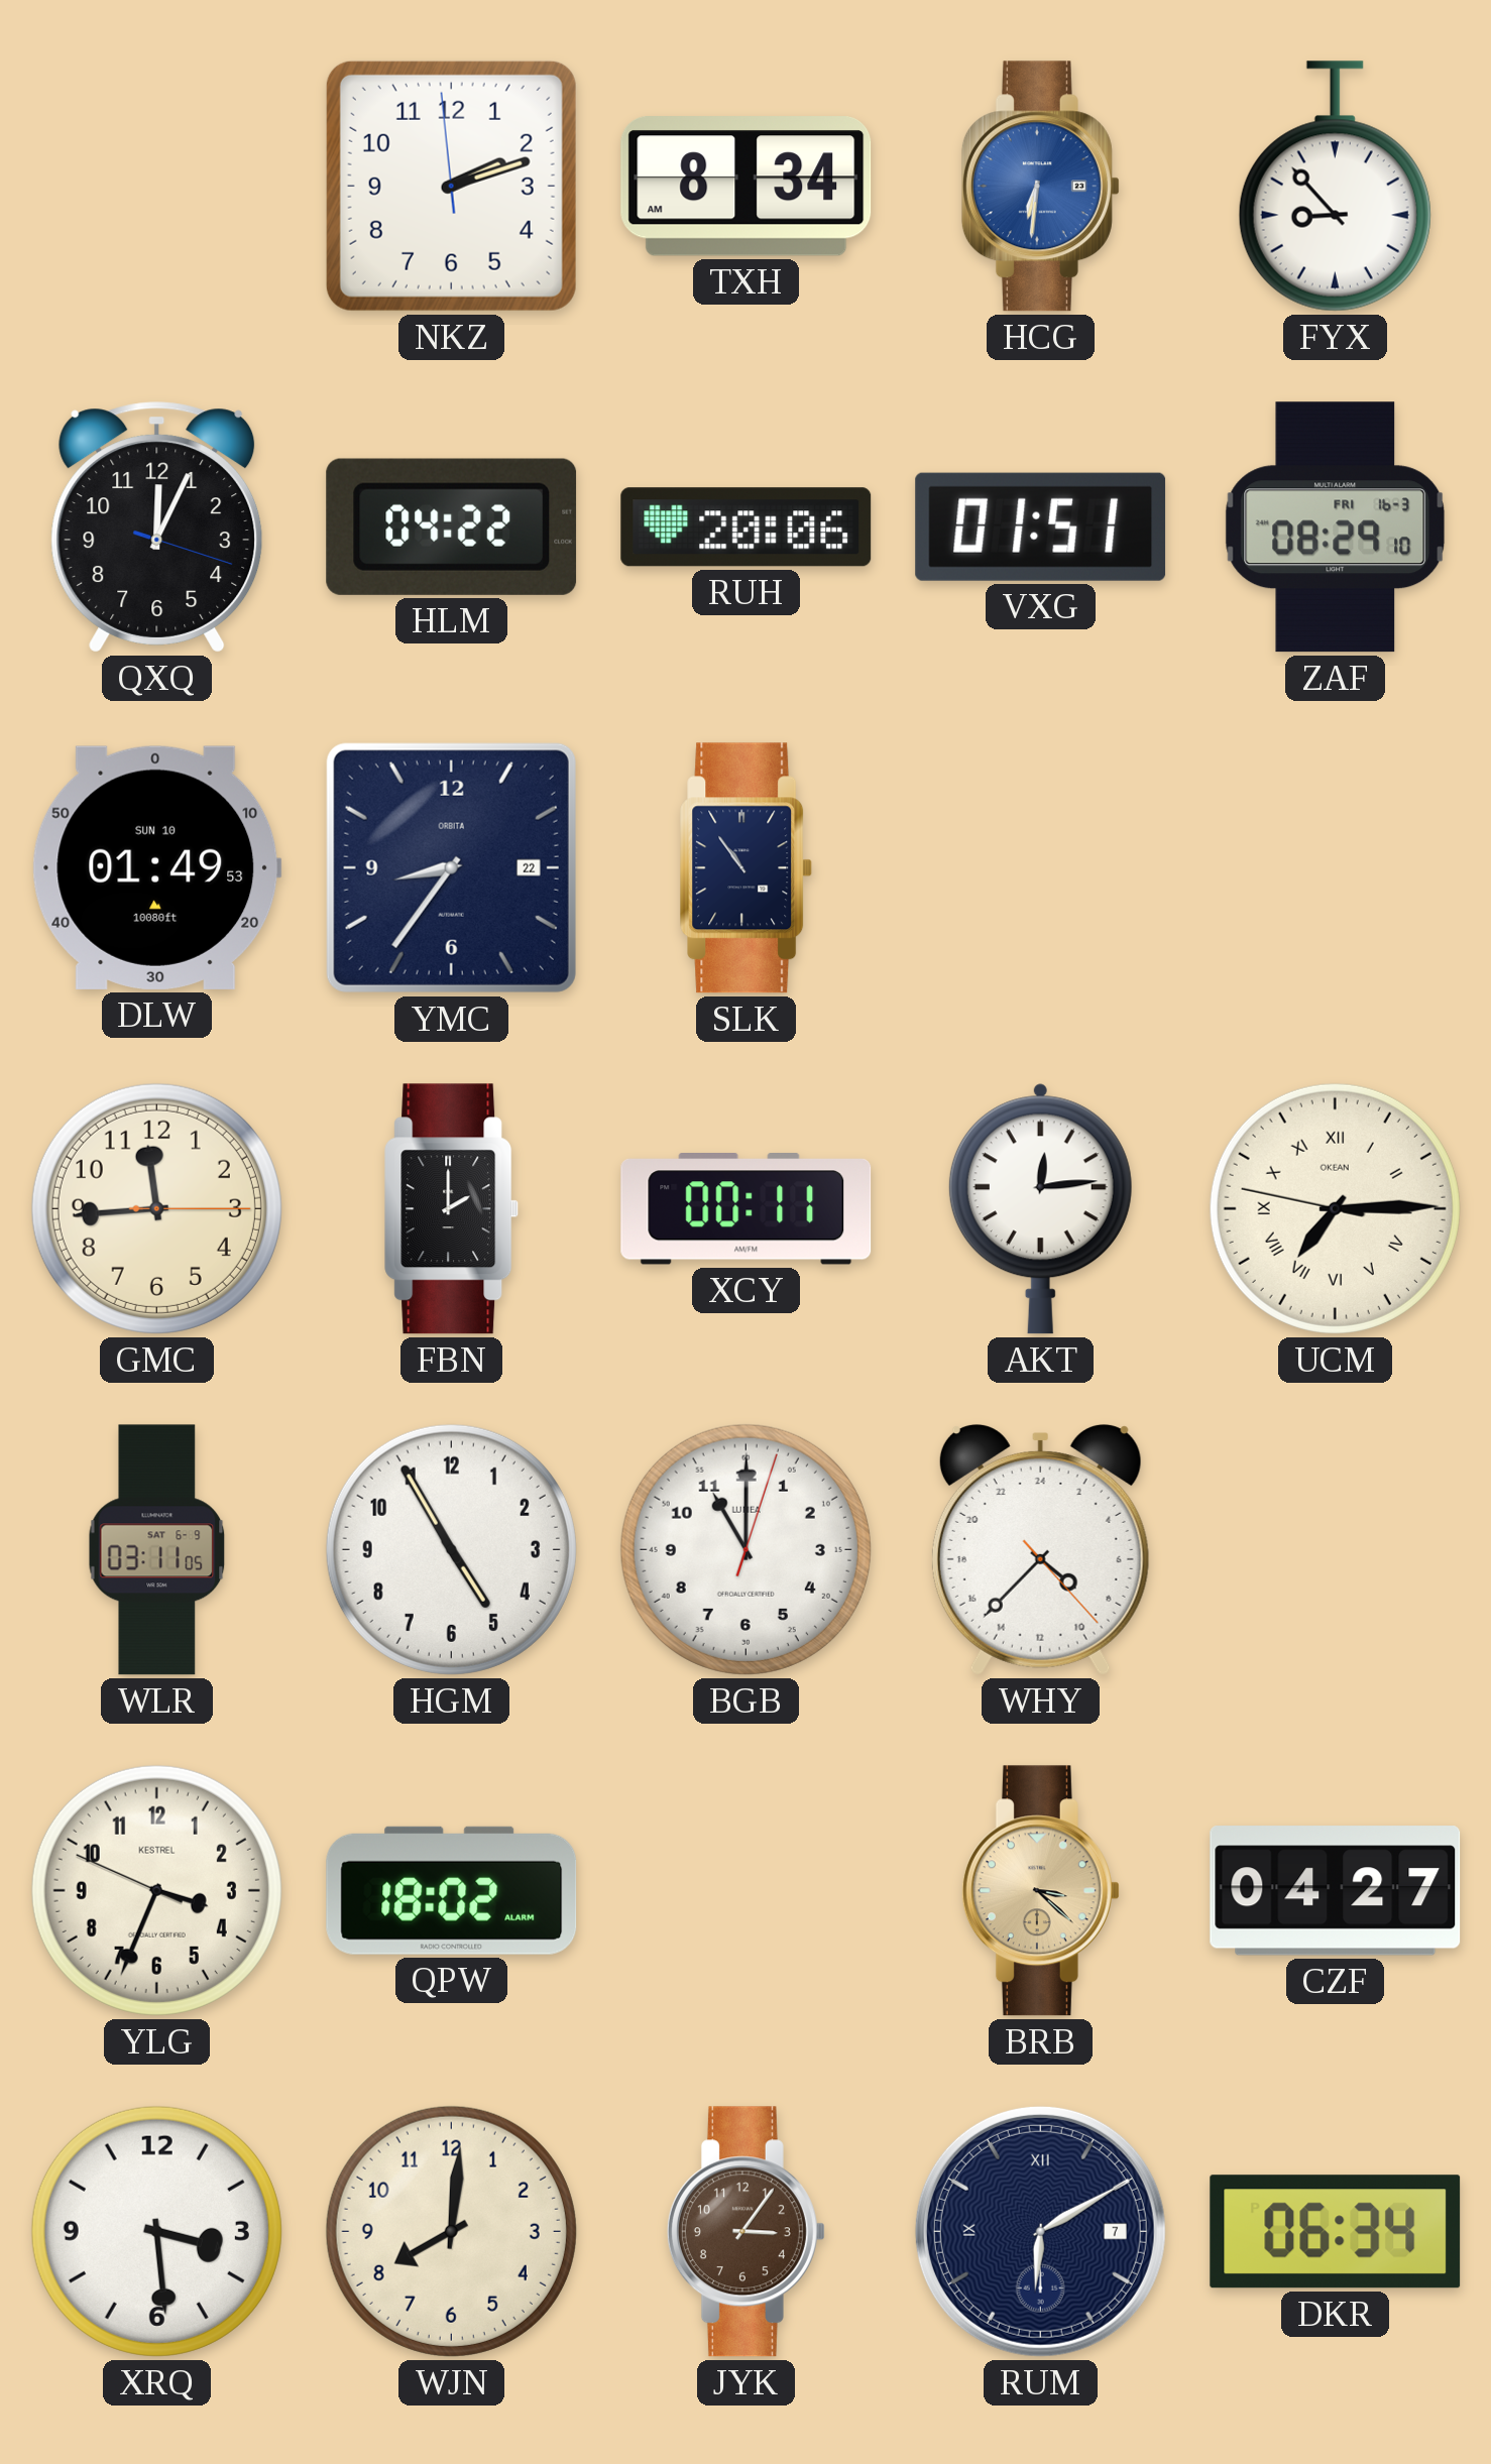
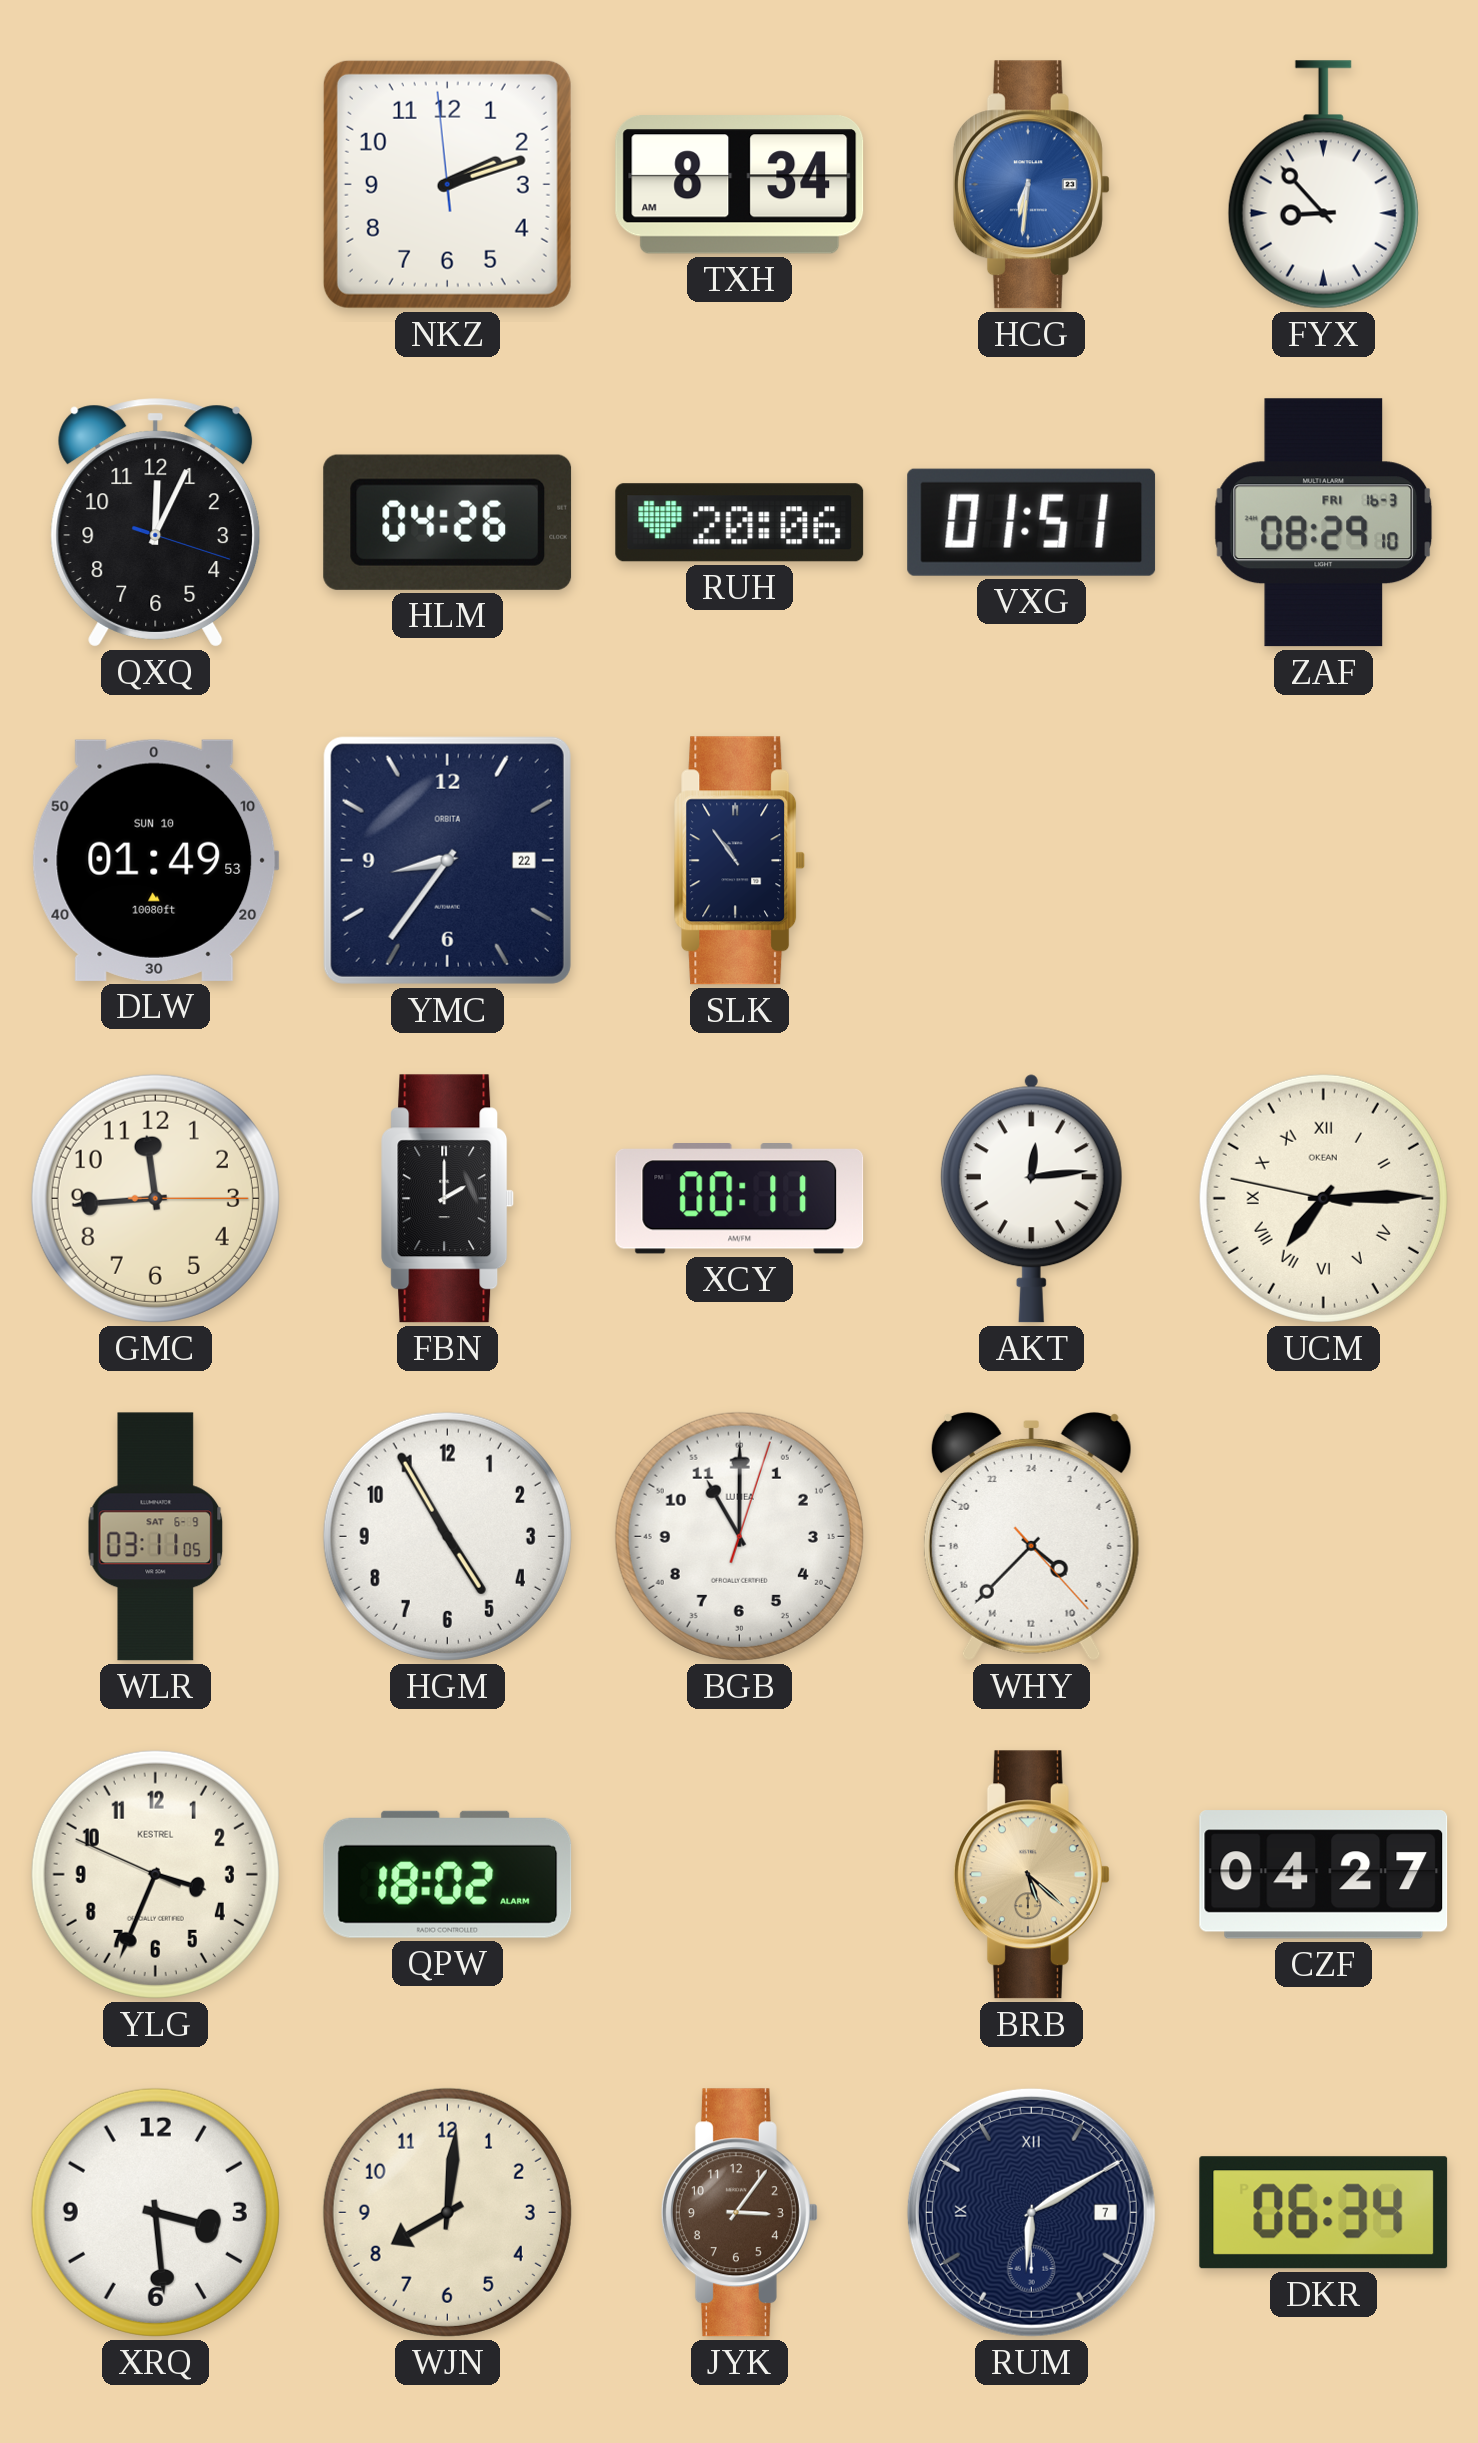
HLM: 04:22 -> 04:26
BRB: 3:22 -> 5:22
